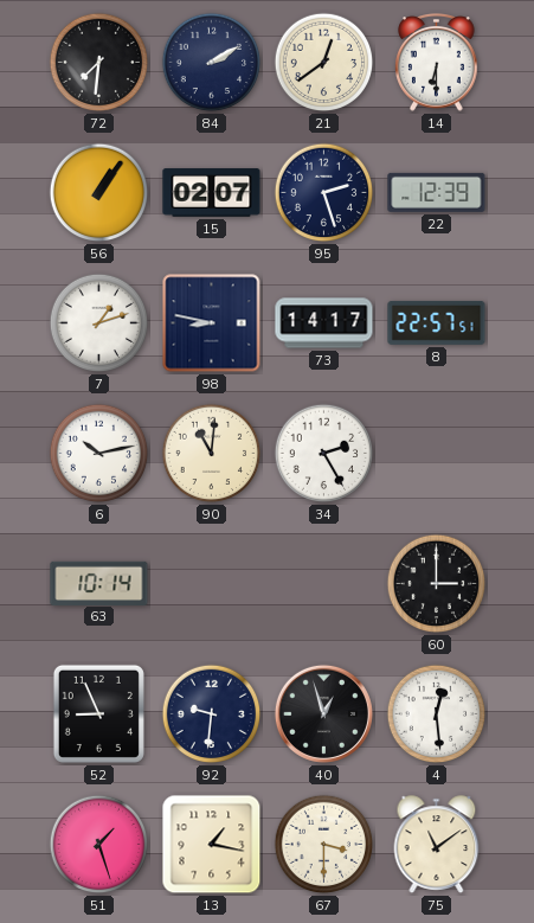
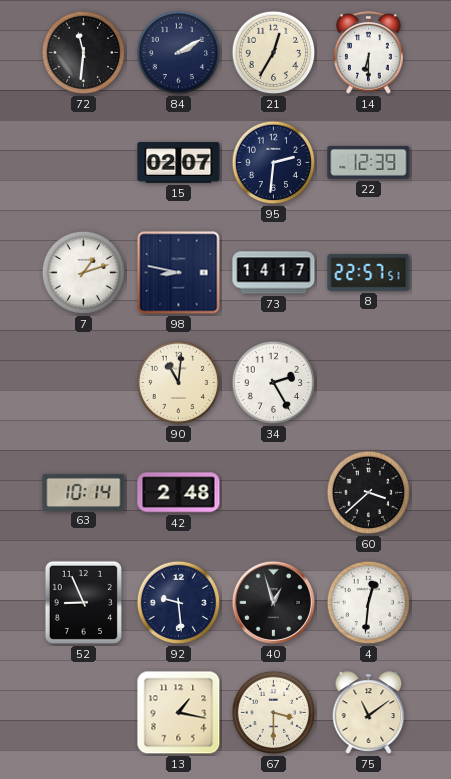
72: 7:31 -> 11:31
21: 12:39 -> 12:35
56: 1:06 -> none
95: 2:27 -> 2:31
6: 10:13 -> none
42: none -> 2:48
60: 3:00 -> 3:38
92: 9:31 -> 9:29
4: 12:29 -> 12:31
51: 1:27 -> none
